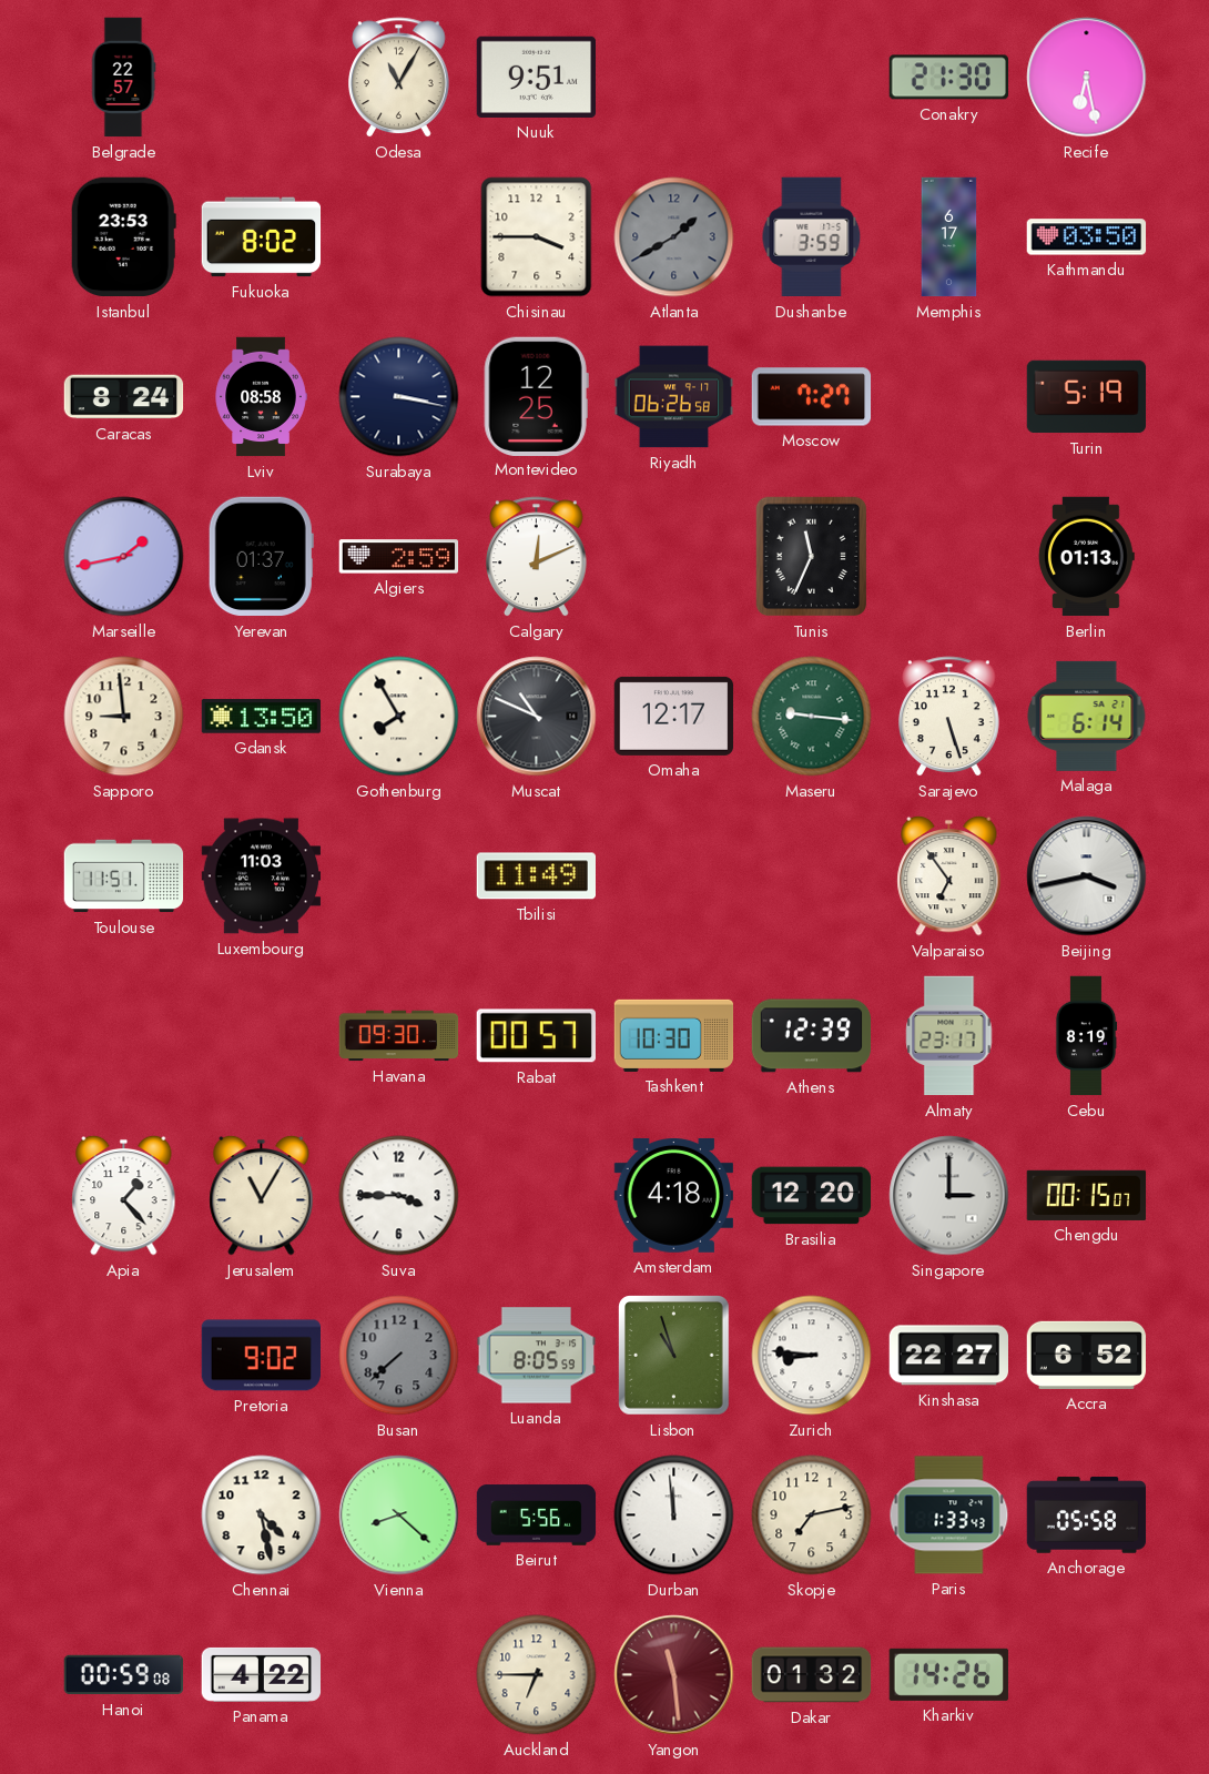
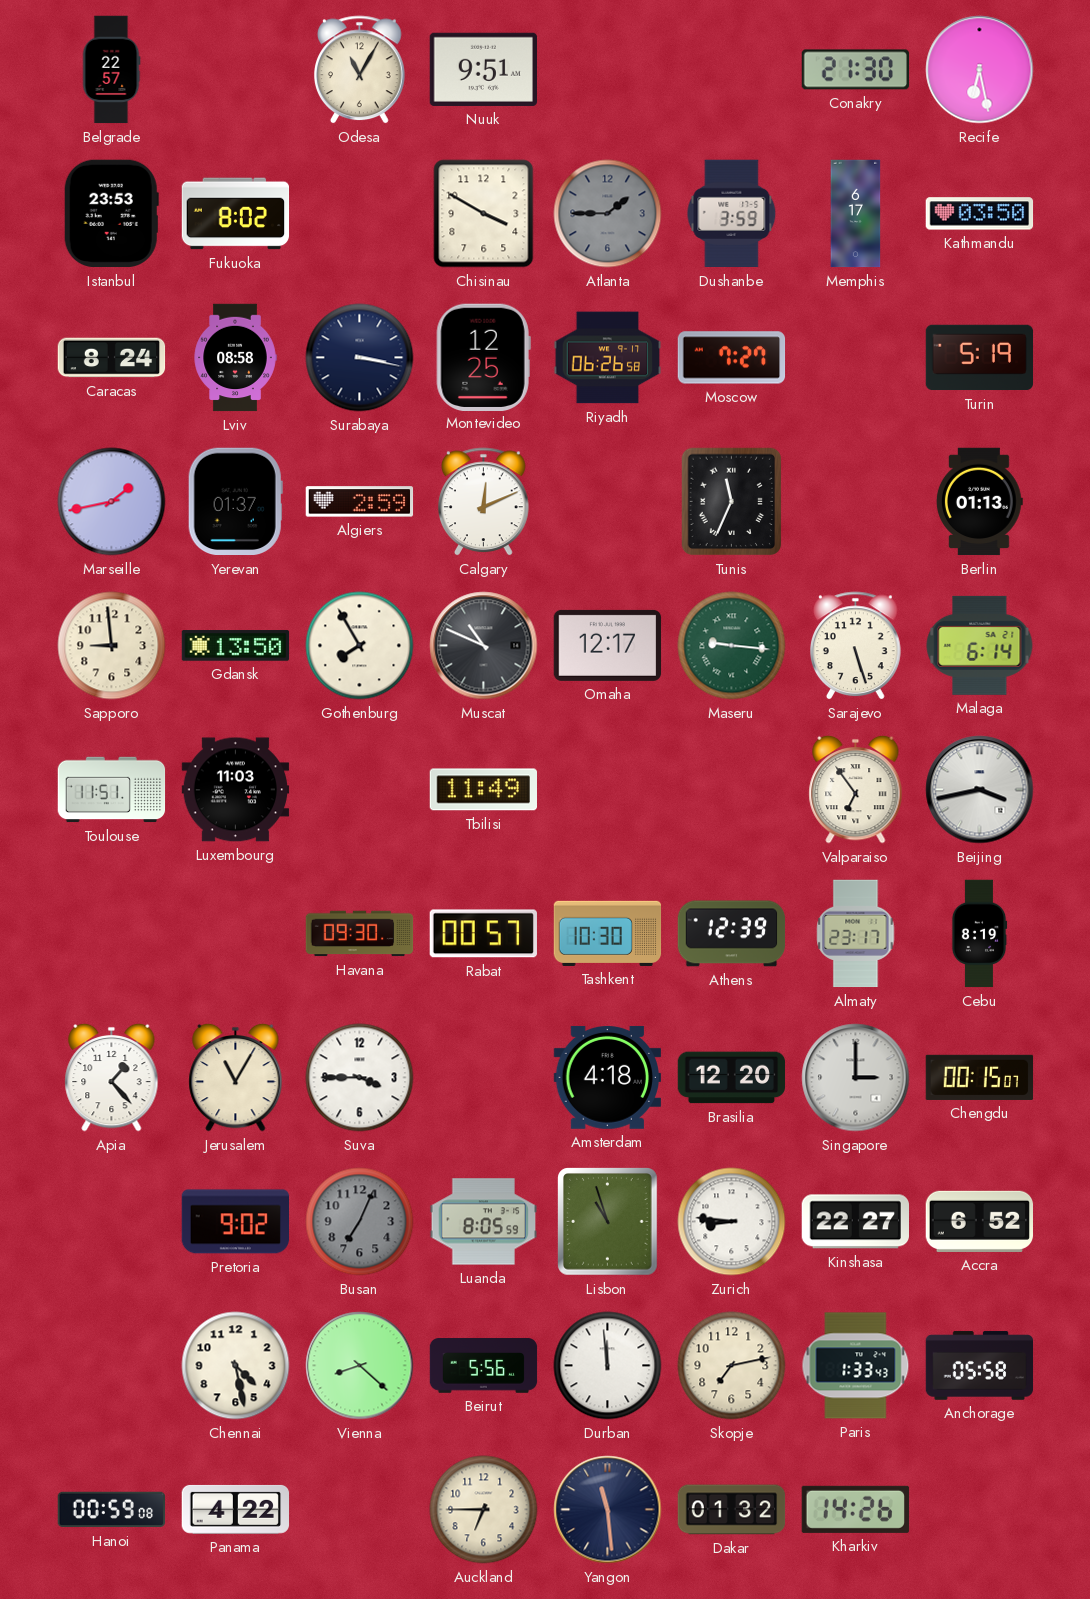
Chisinau: 3:45 -> 3:50
Atlanta: 1:40 -> 1:45
Busan: 7:38 -> 7:04
Yangon dial: burgundy -> navy
